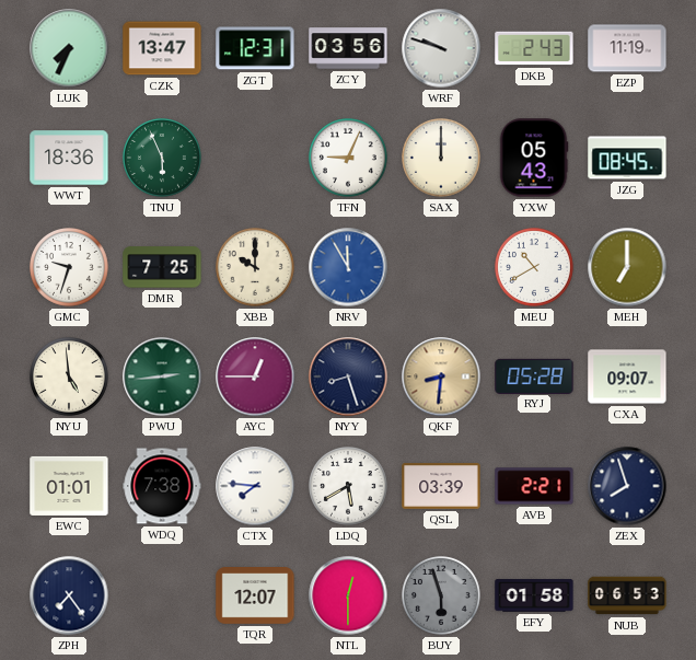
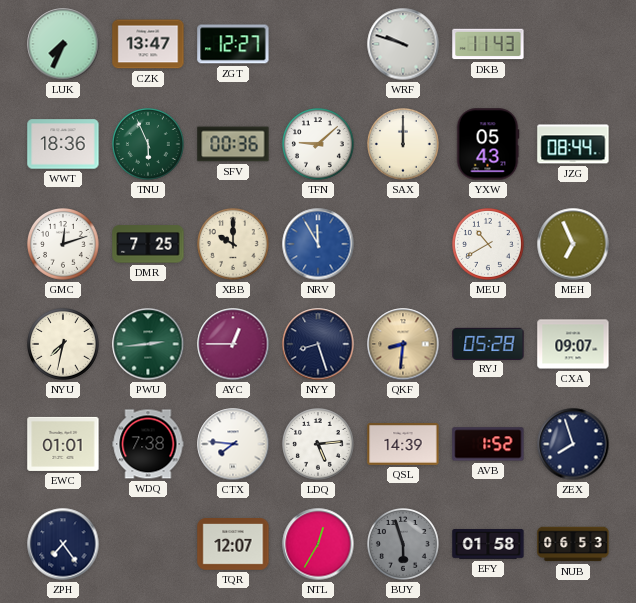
ZGT: 12:31 -> 12:27
ZCY: 03:56 -> none
DKB: 2:43 -> 11:43
EZP: 11:19 -> none
SFV: none -> 00:36
TFN: 9:04 -> 9:08
JZG: 08:45 -> 08:44
GMC: 9:33 -> 12:12
MEH: 7:00 -> 6:56
NYU: 4:59 -> 7:32
LDQ: 5:40 -> 5:14
QSL: 03:39 -> 14:39
AVB: 2:21 -> 1:52
NTL: 12:30 -> 12:35
